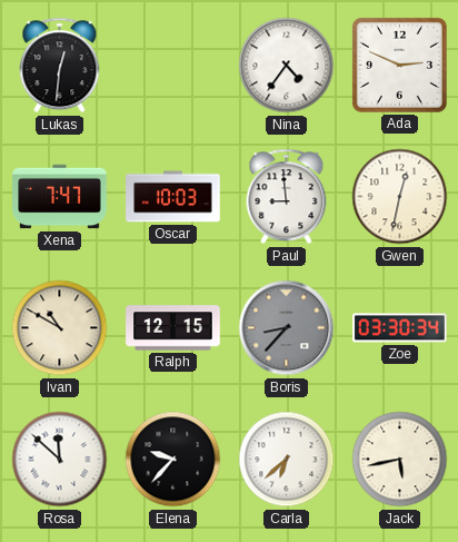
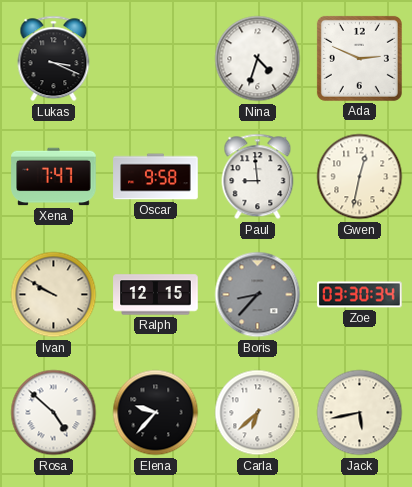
Lukas: 12:31 -> 3:19
Nina: 4:36 -> 4:33
Oscar: 10:03 -> 9:58
Ivan: 10:50 -> 9:50
Rosa: 11:52 -> 4:52
